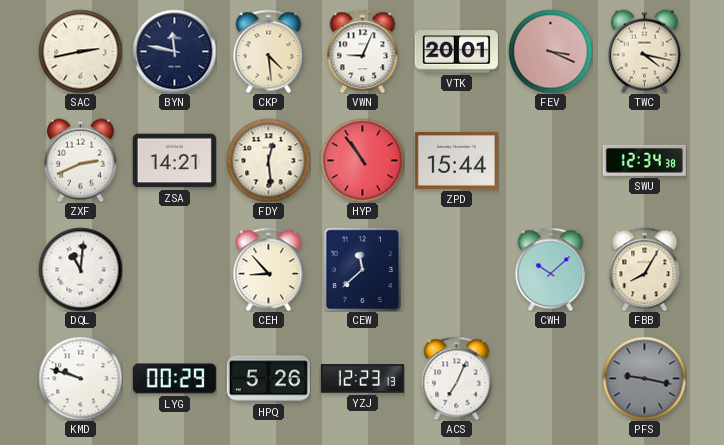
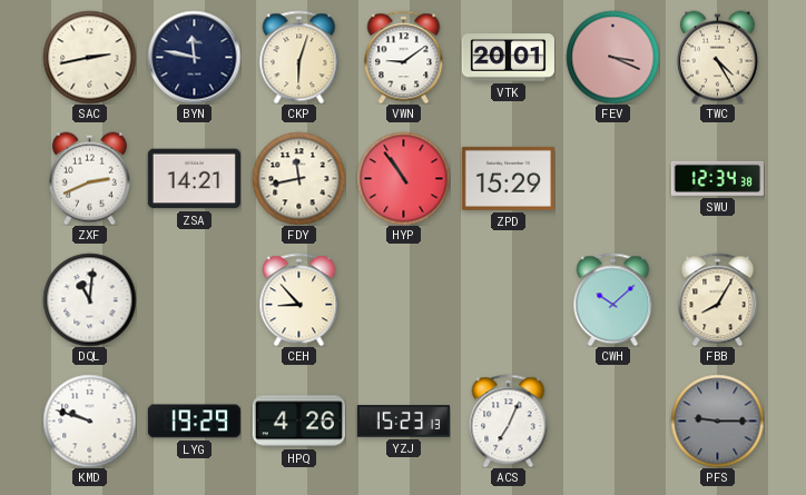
CKP: 4:29 -> 6:03
VWN: 9:04 -> 9:09
TWC: 4:17 -> 4:25
FDY: 12:29 -> 11:43
ZPD: 15:44 -> 15:29
CEW: 11:38 -> none
LYG: 00:29 -> 19:29
HPQ: 5:26 -> 4:26
YZJ: 12:23 -> 15:23
PFS: 9:17 -> 9:15
